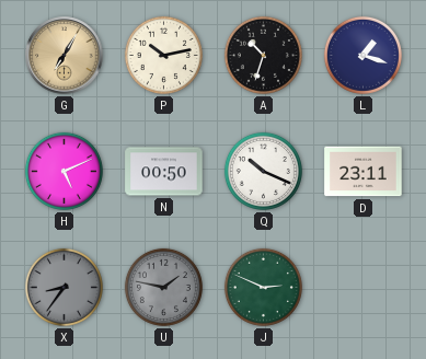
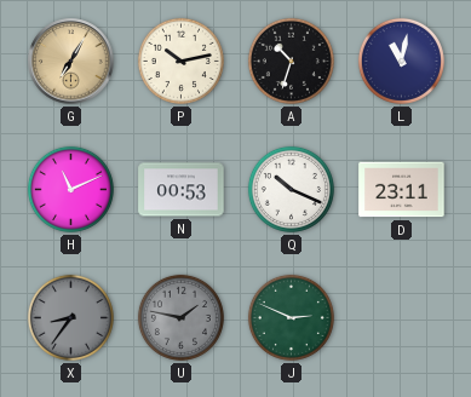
L: 1:18 -> 11:02
H: 5:11 -> 11:11
N: 00:50 -> 00:53
